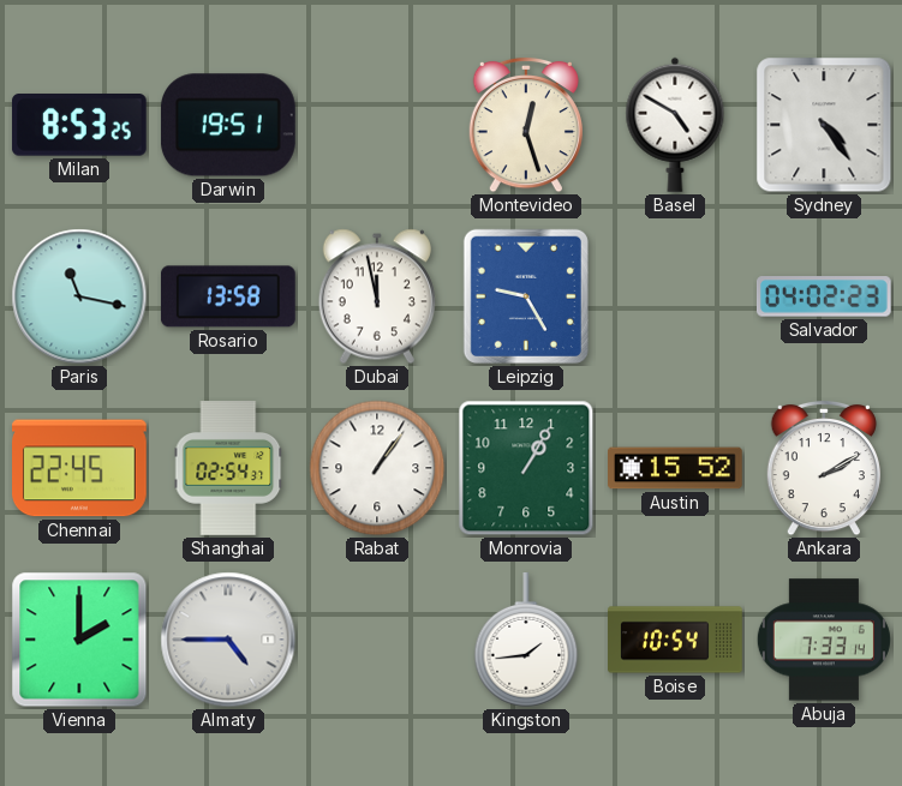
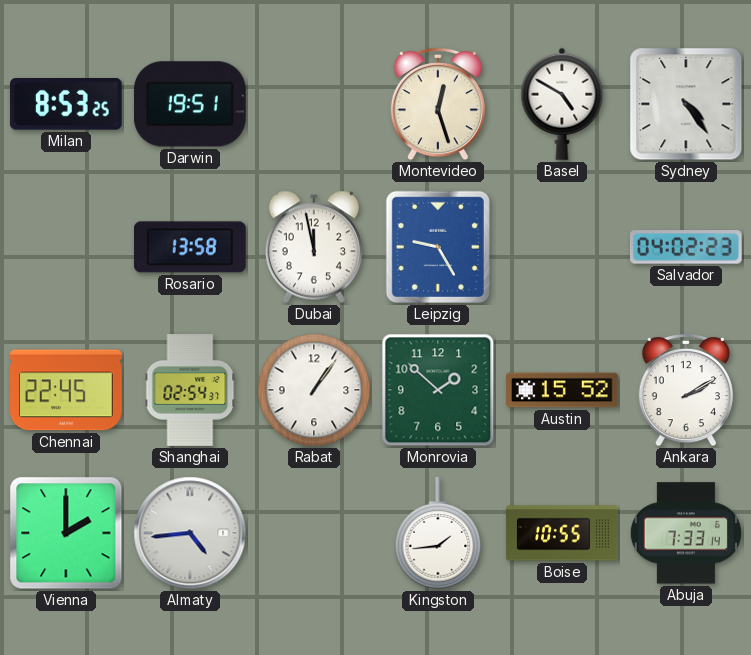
Paris: 11:17 -> none
Monrovia: 1:05 -> 1:52
Almaty: 4:45 -> 4:44
Boise: 10:54 -> 10:55
